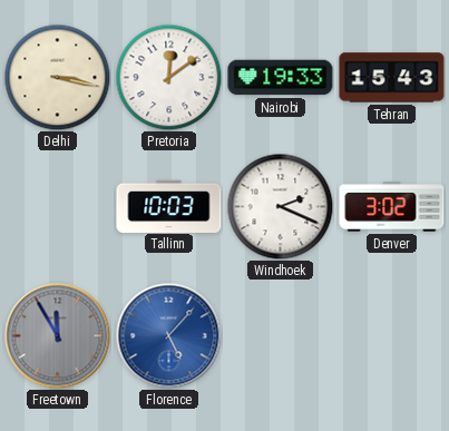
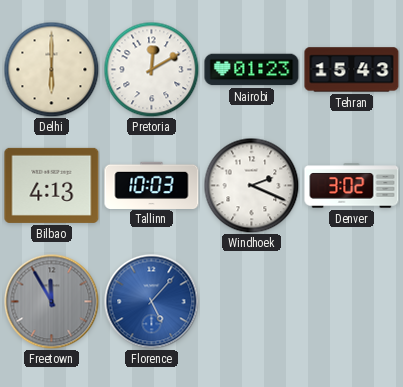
Delhi: 3:17 -> 6:00
Pretoria: 12:09 -> 12:10
Nairobi: 19:33 -> 01:23
Bilbao: none -> 4:13
